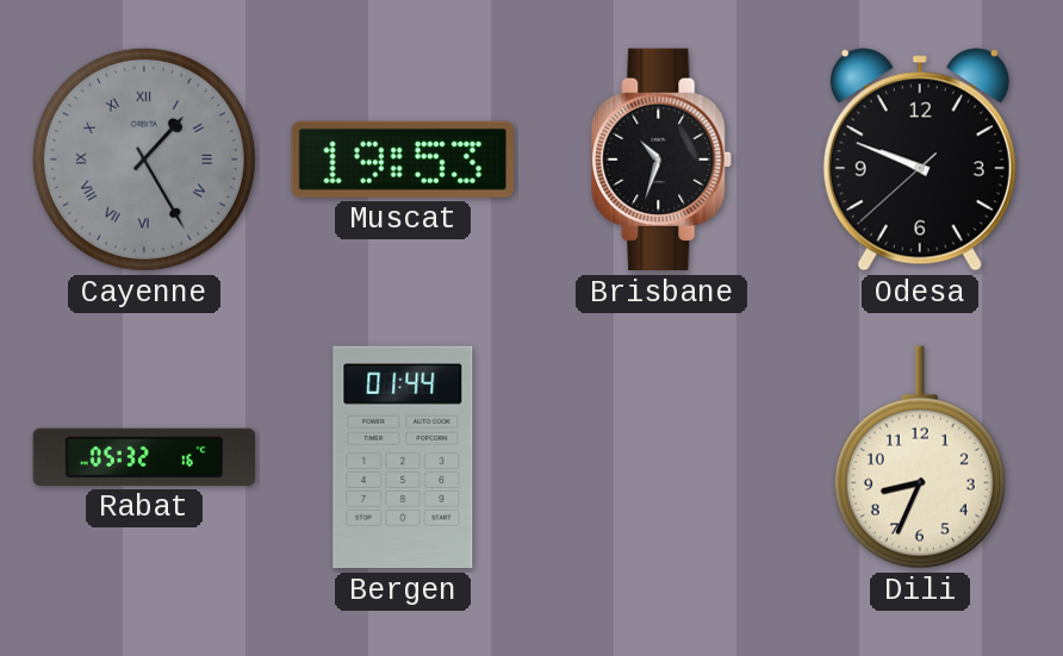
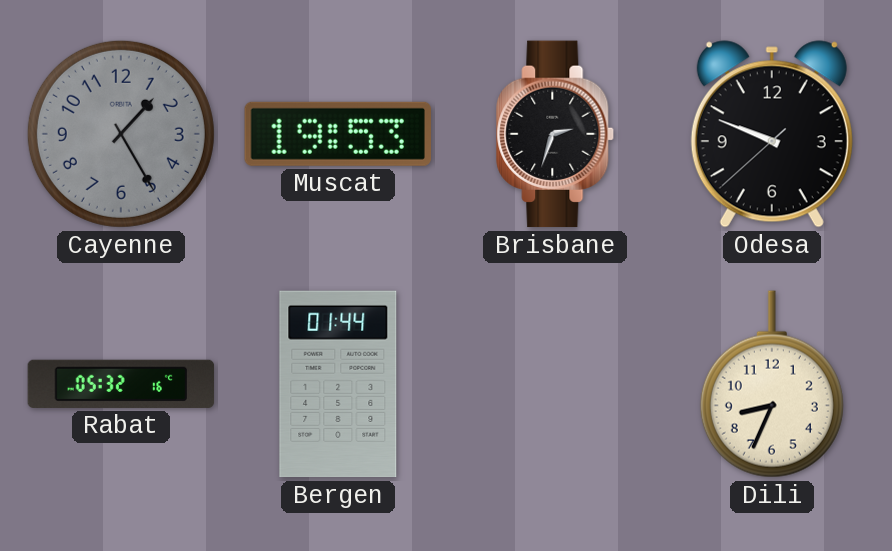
Cayenne numerals: Roman -> Arabic
Brisbane: 10:33 -> 2:33
